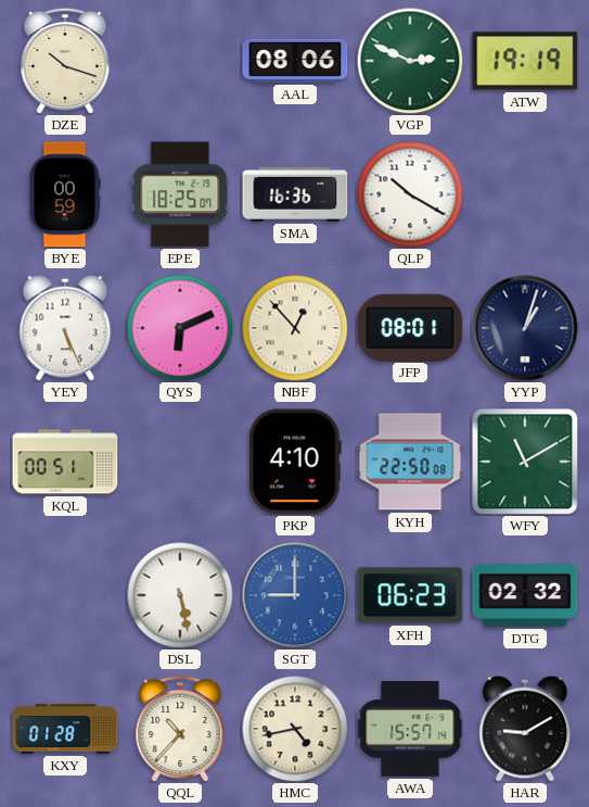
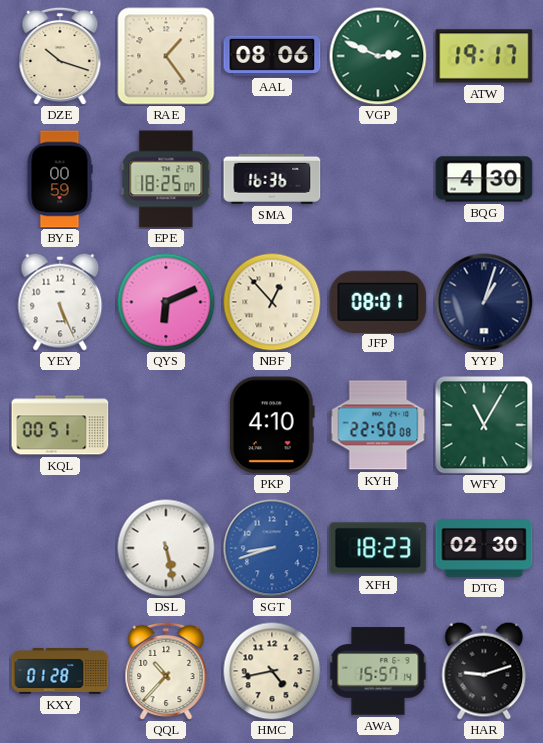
RAE: none -> 1:24
ATW: 19:19 -> 19:17
QLP: 10:20 -> none
BQG: none -> 4:30
WFY: 11:10 -> 11:05
SGT: 9:00 -> 8:42
XFH: 06:23 -> 18:23
DTG: 02:32 -> 02:30
HAR: 9:10 -> 9:12
